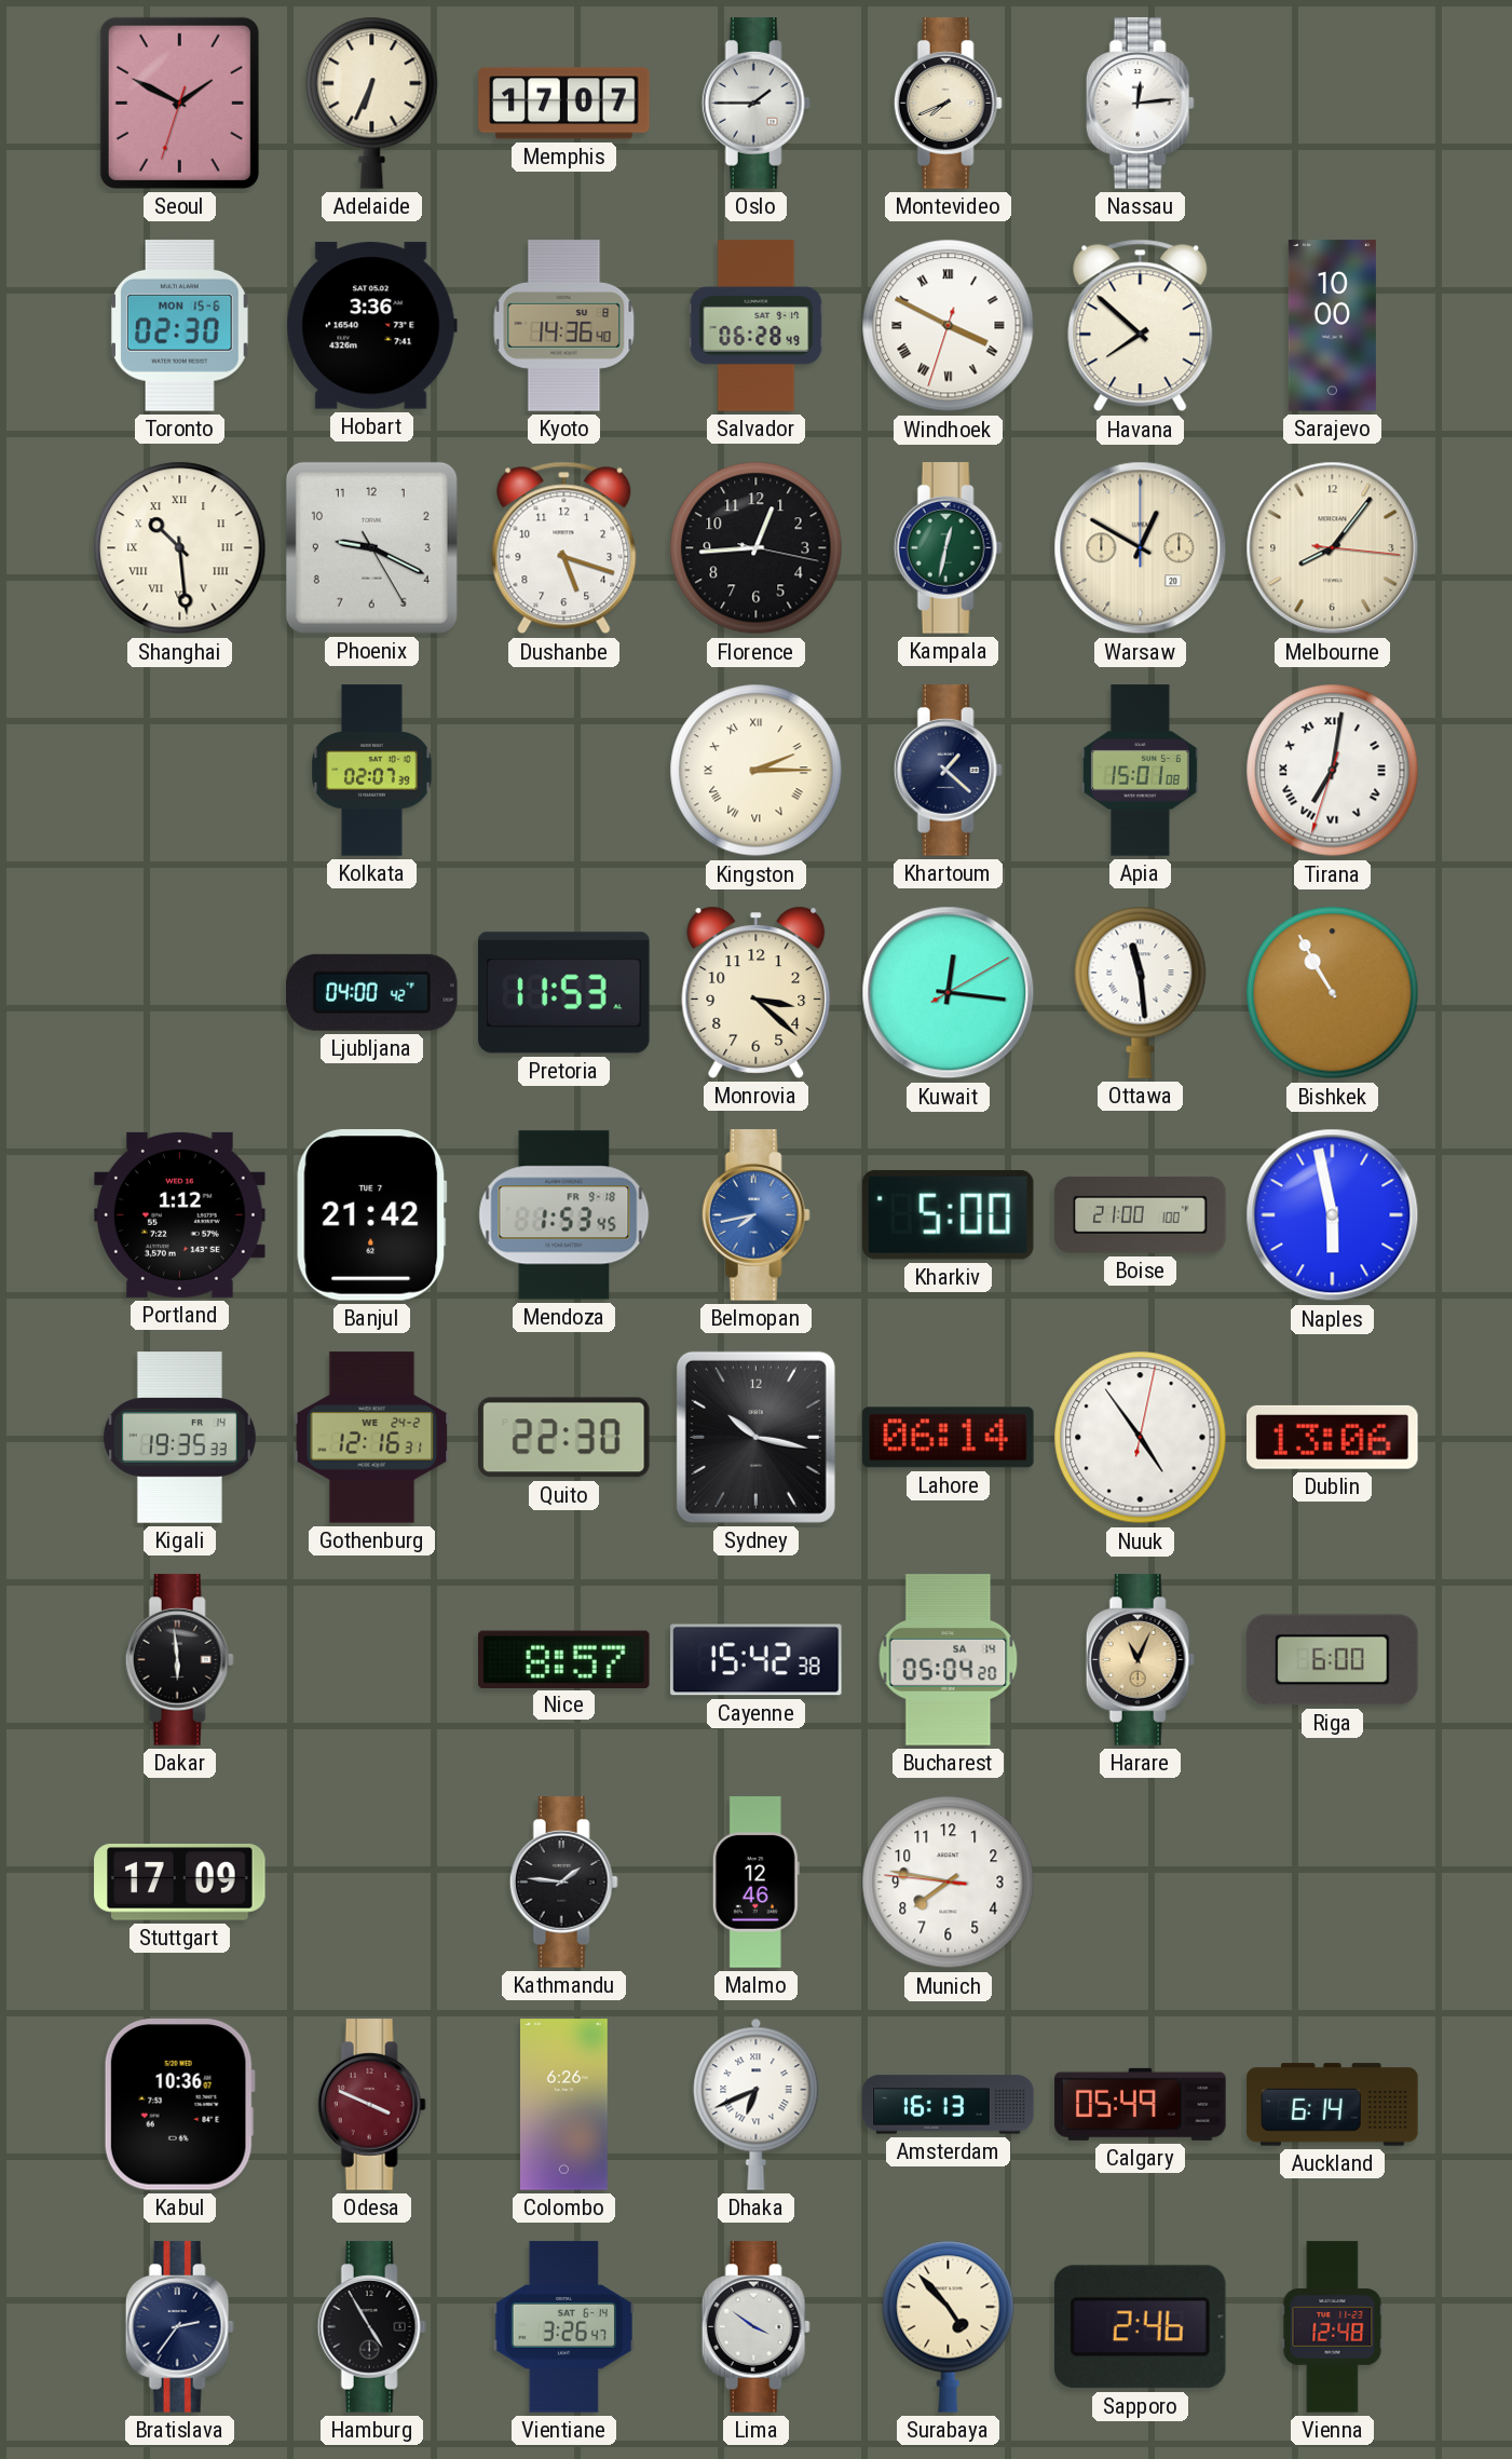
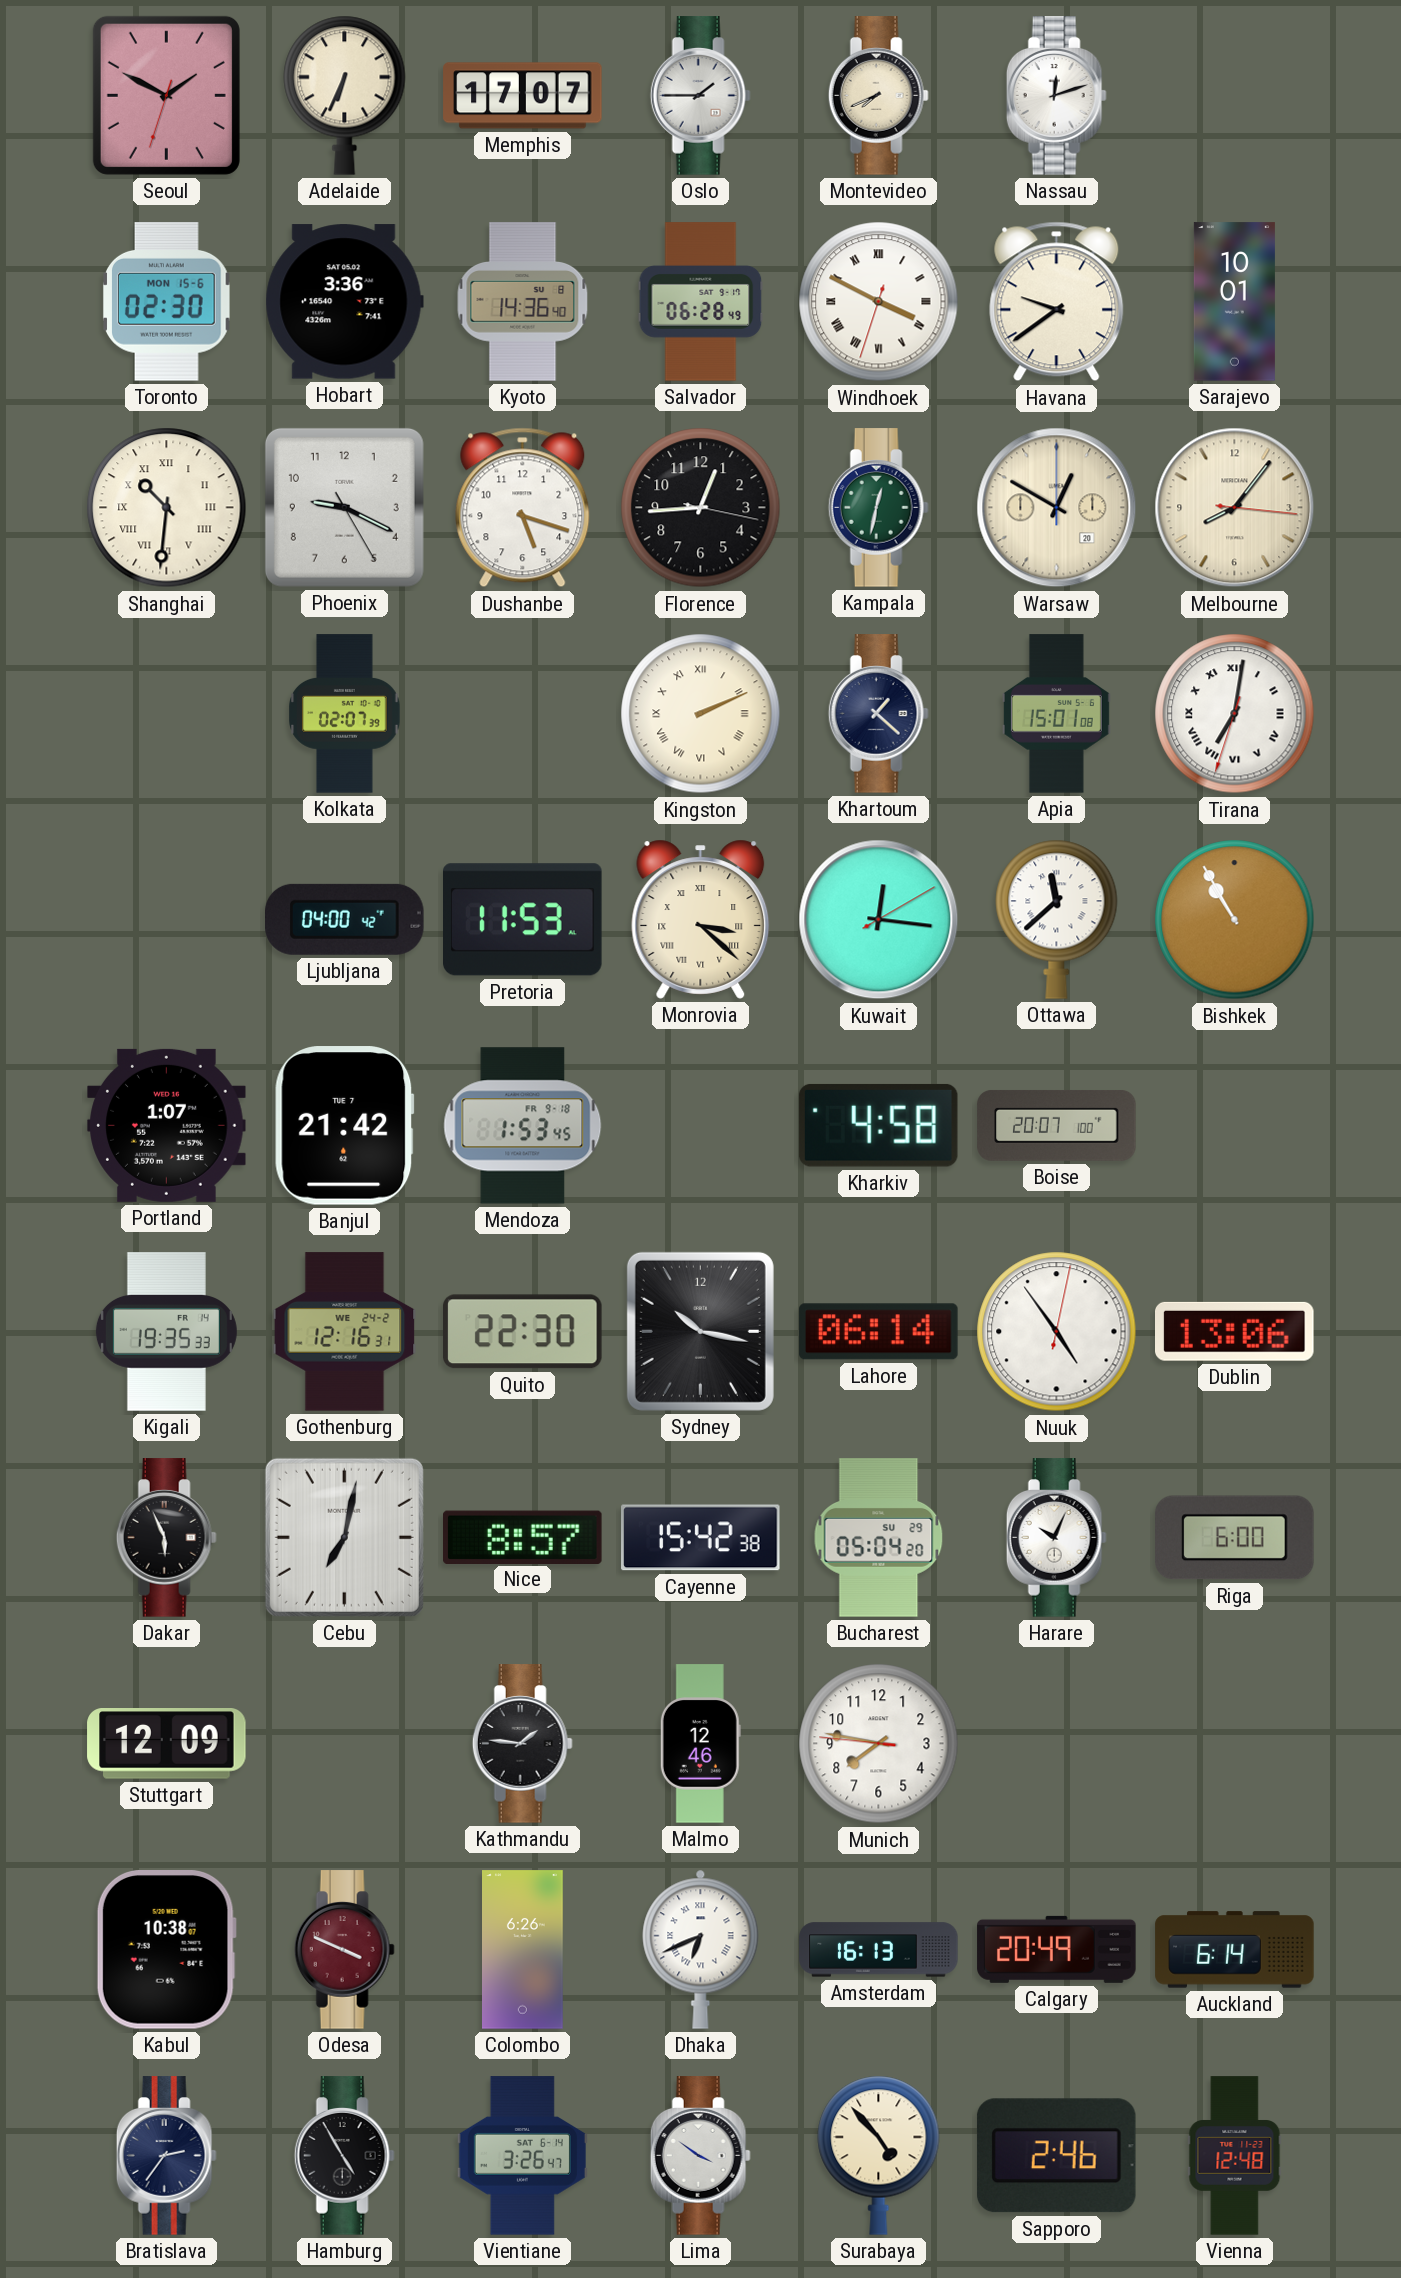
Nassau: 12:14 -> 12:12
Havana: 7:52 -> 9:39
Sarajevo: 10:00 -> 10:01
Shanghai: 10:29 -> 10:31
Kingston: 2:15 -> 2:11
Monrovia numerals: Arabic -> Roman
Ottawa: 11:29 -> 11:38
Portland: 1:12 -> 1:07
Belmopan: 7:43 -> none
Kharkiv: 5:00 -> 4:58
Boise: 21:00 -> 20:07
Naples: 5:58 -> none
Dakar: 5:59 -> 5:56
Cebu: none -> 7:02
Bucharest date: SA 14 -> SU 29
Harare: 11:04 -> 10:04
Harare dial: champagne -> white
Stuttgart: 17:09 -> 12:09
Kabul: 10:36 -> 10:38
Calgary: 05:49 -> 20:49
